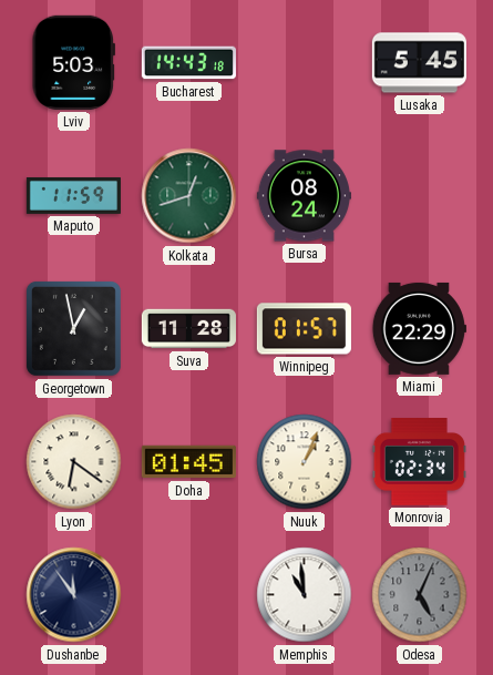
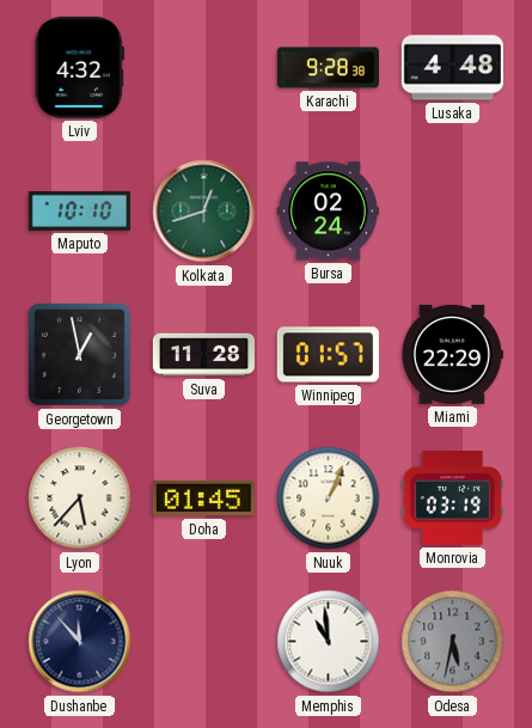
Lviv: 5:03 -> 4:32
Bucharest: 14:43 -> none
Karachi: none -> 9:28
Lusaka: 5:45 -> 4:48
Maputo: 11:59 -> 10:10
Bursa: 08:24 -> 02:24
Lyon: 6:21 -> 5:37
Monrovia: 02:34 -> 03:19
Dushanbe: 11:54 -> 11:53
Odesa: 5:04 -> 5:32
